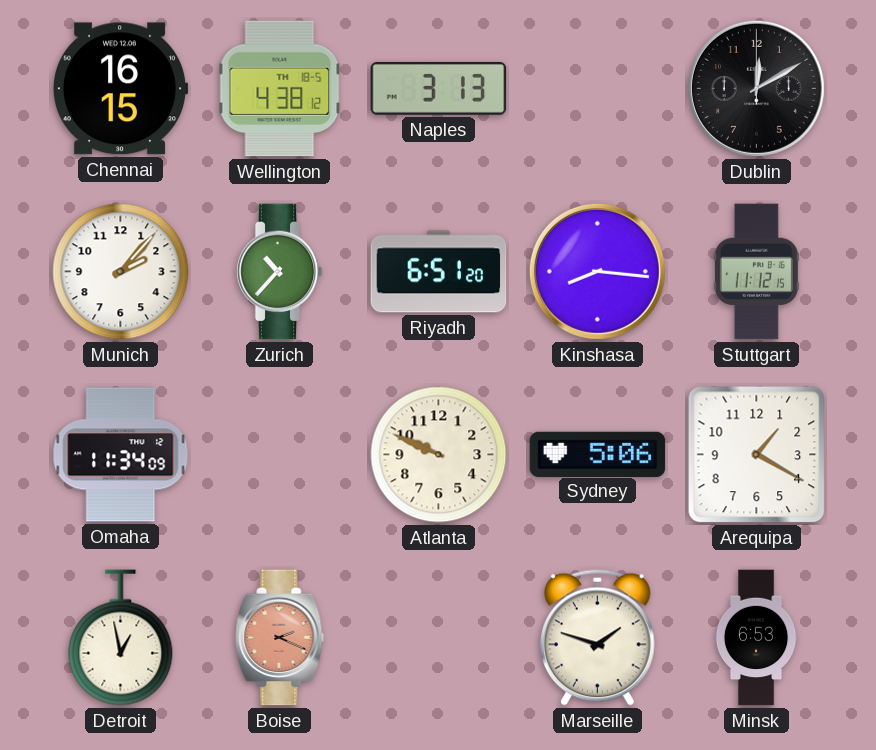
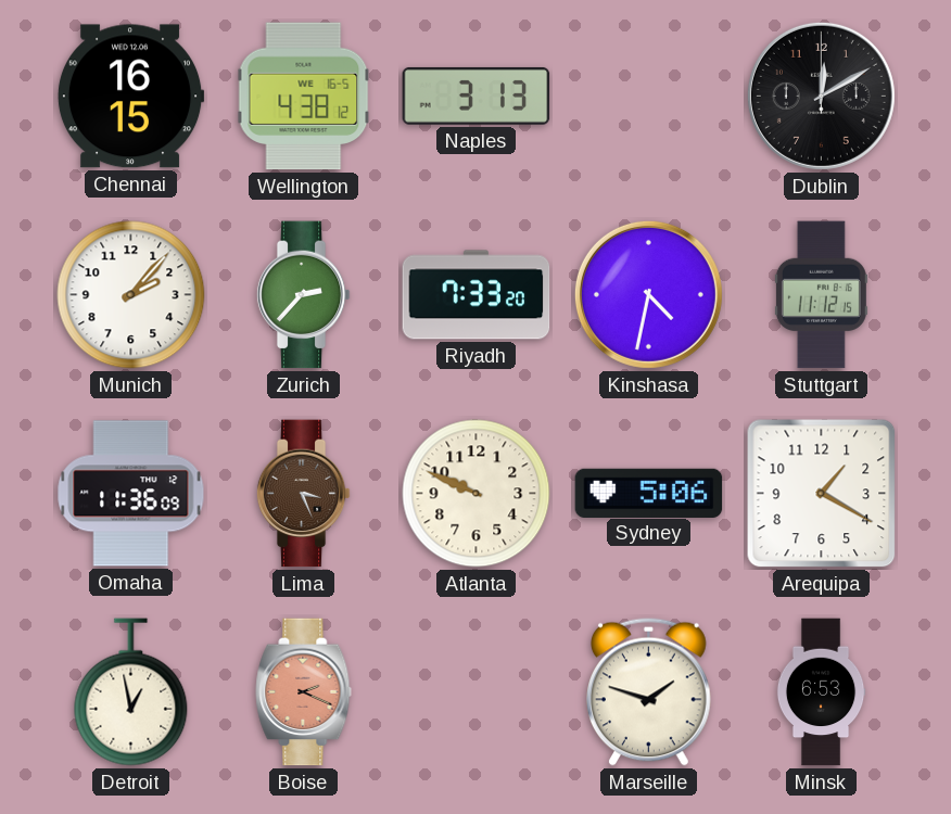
Wellington date: TH 18-5 -> WE 16-5
Zurich: 10:37 -> 2:37
Riyadh: 6:51 -> 7:33
Kinshasa: 8:16 -> 4:32
Omaha: 11:34 -> 11:36
Lima: none -> 3:26
